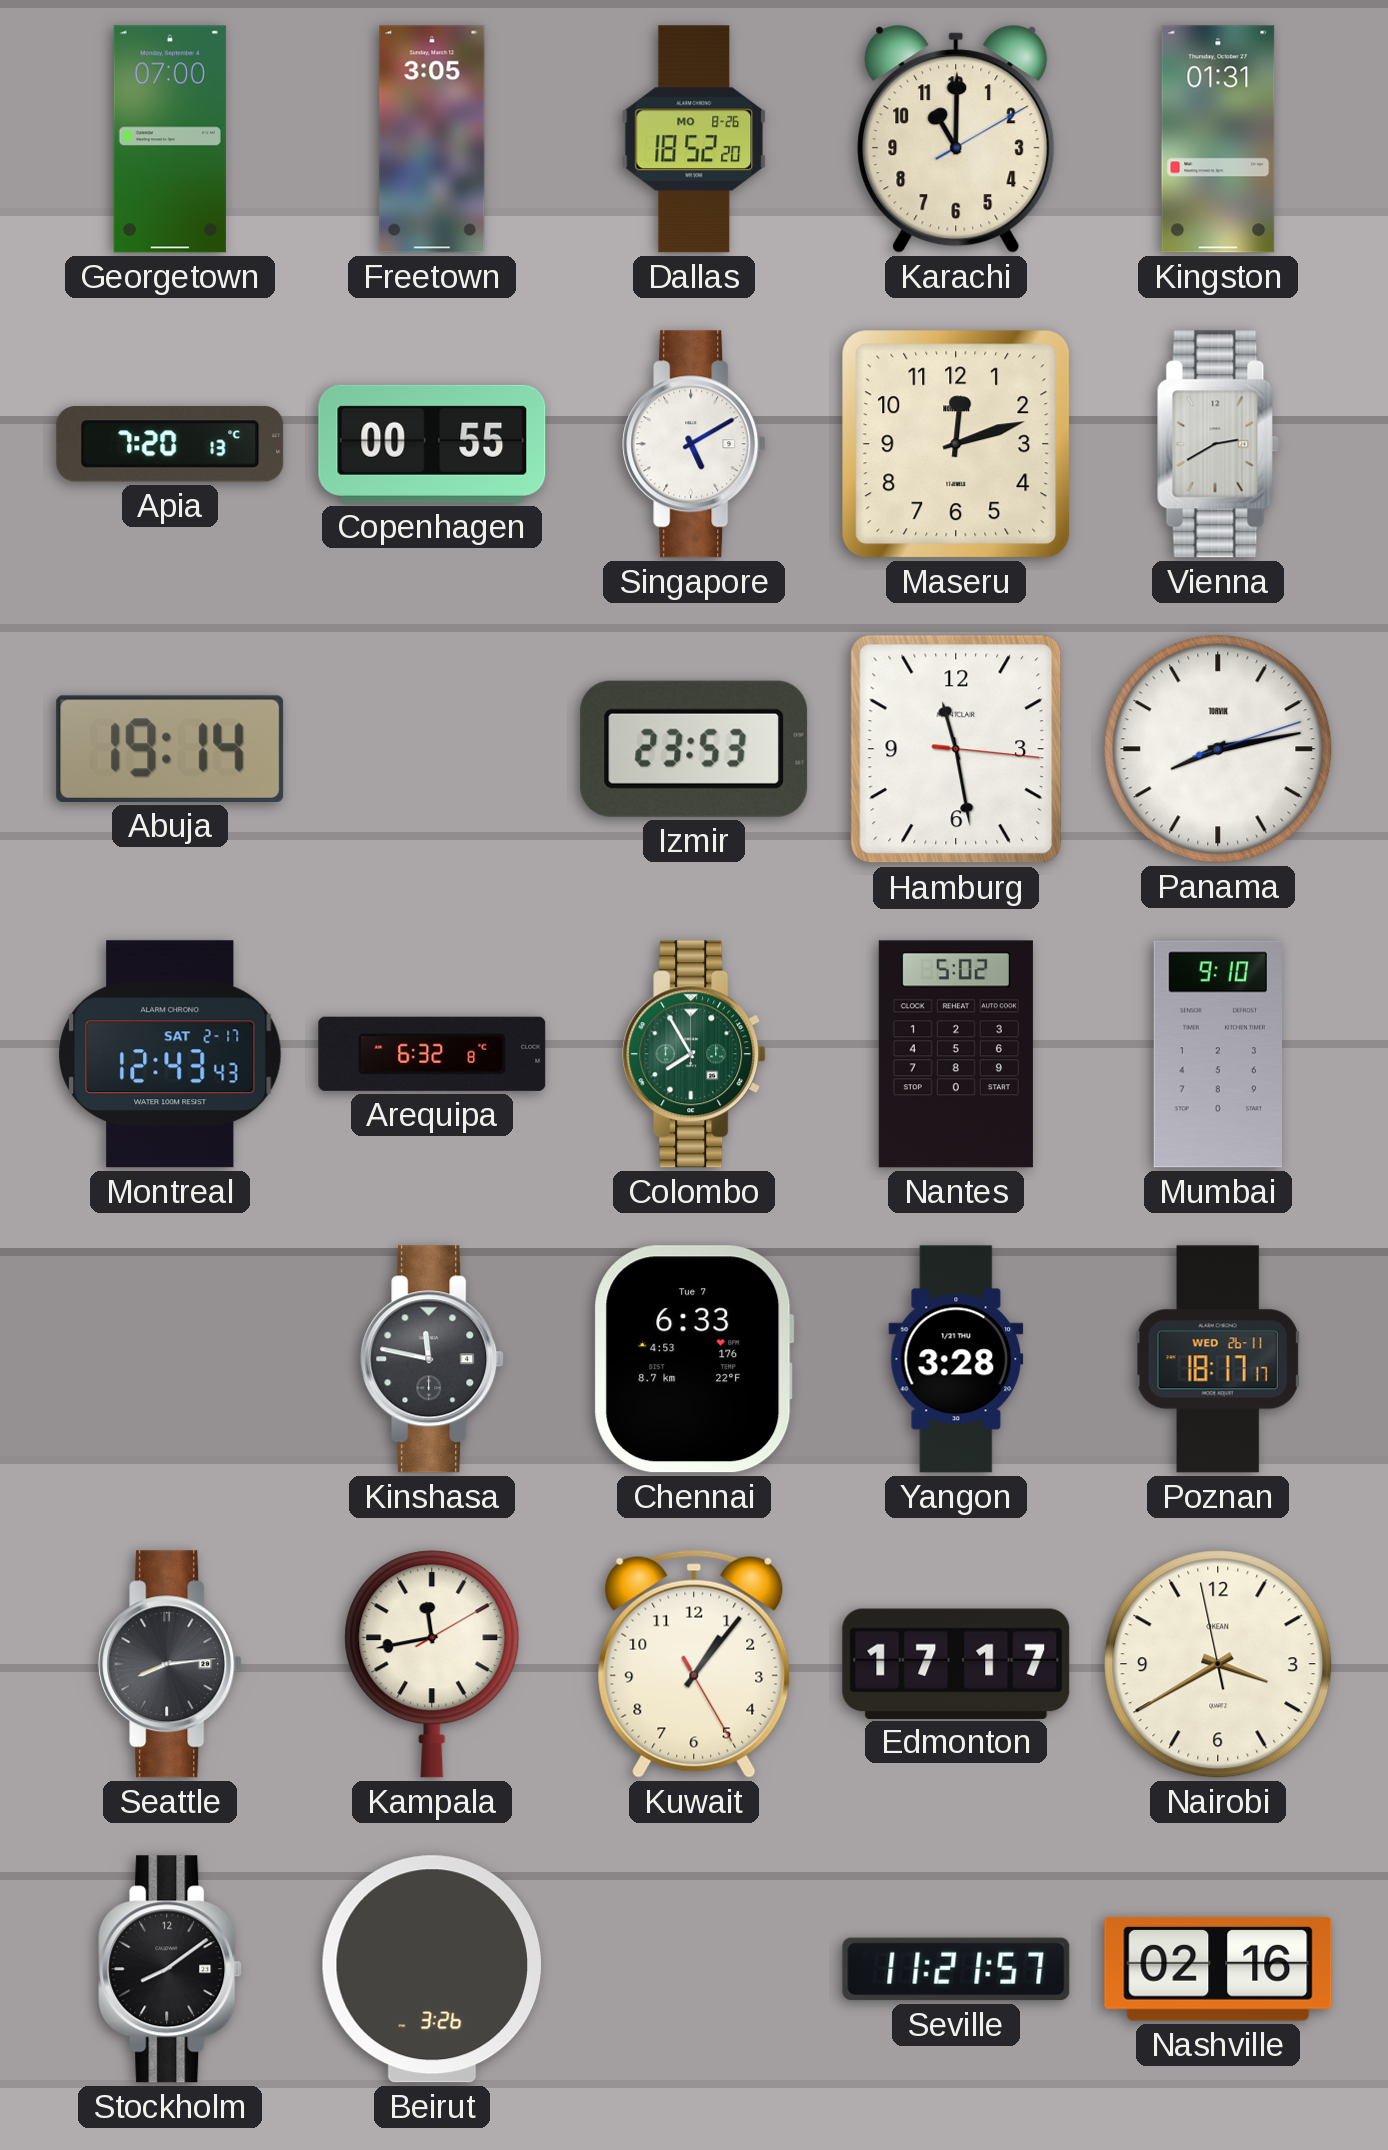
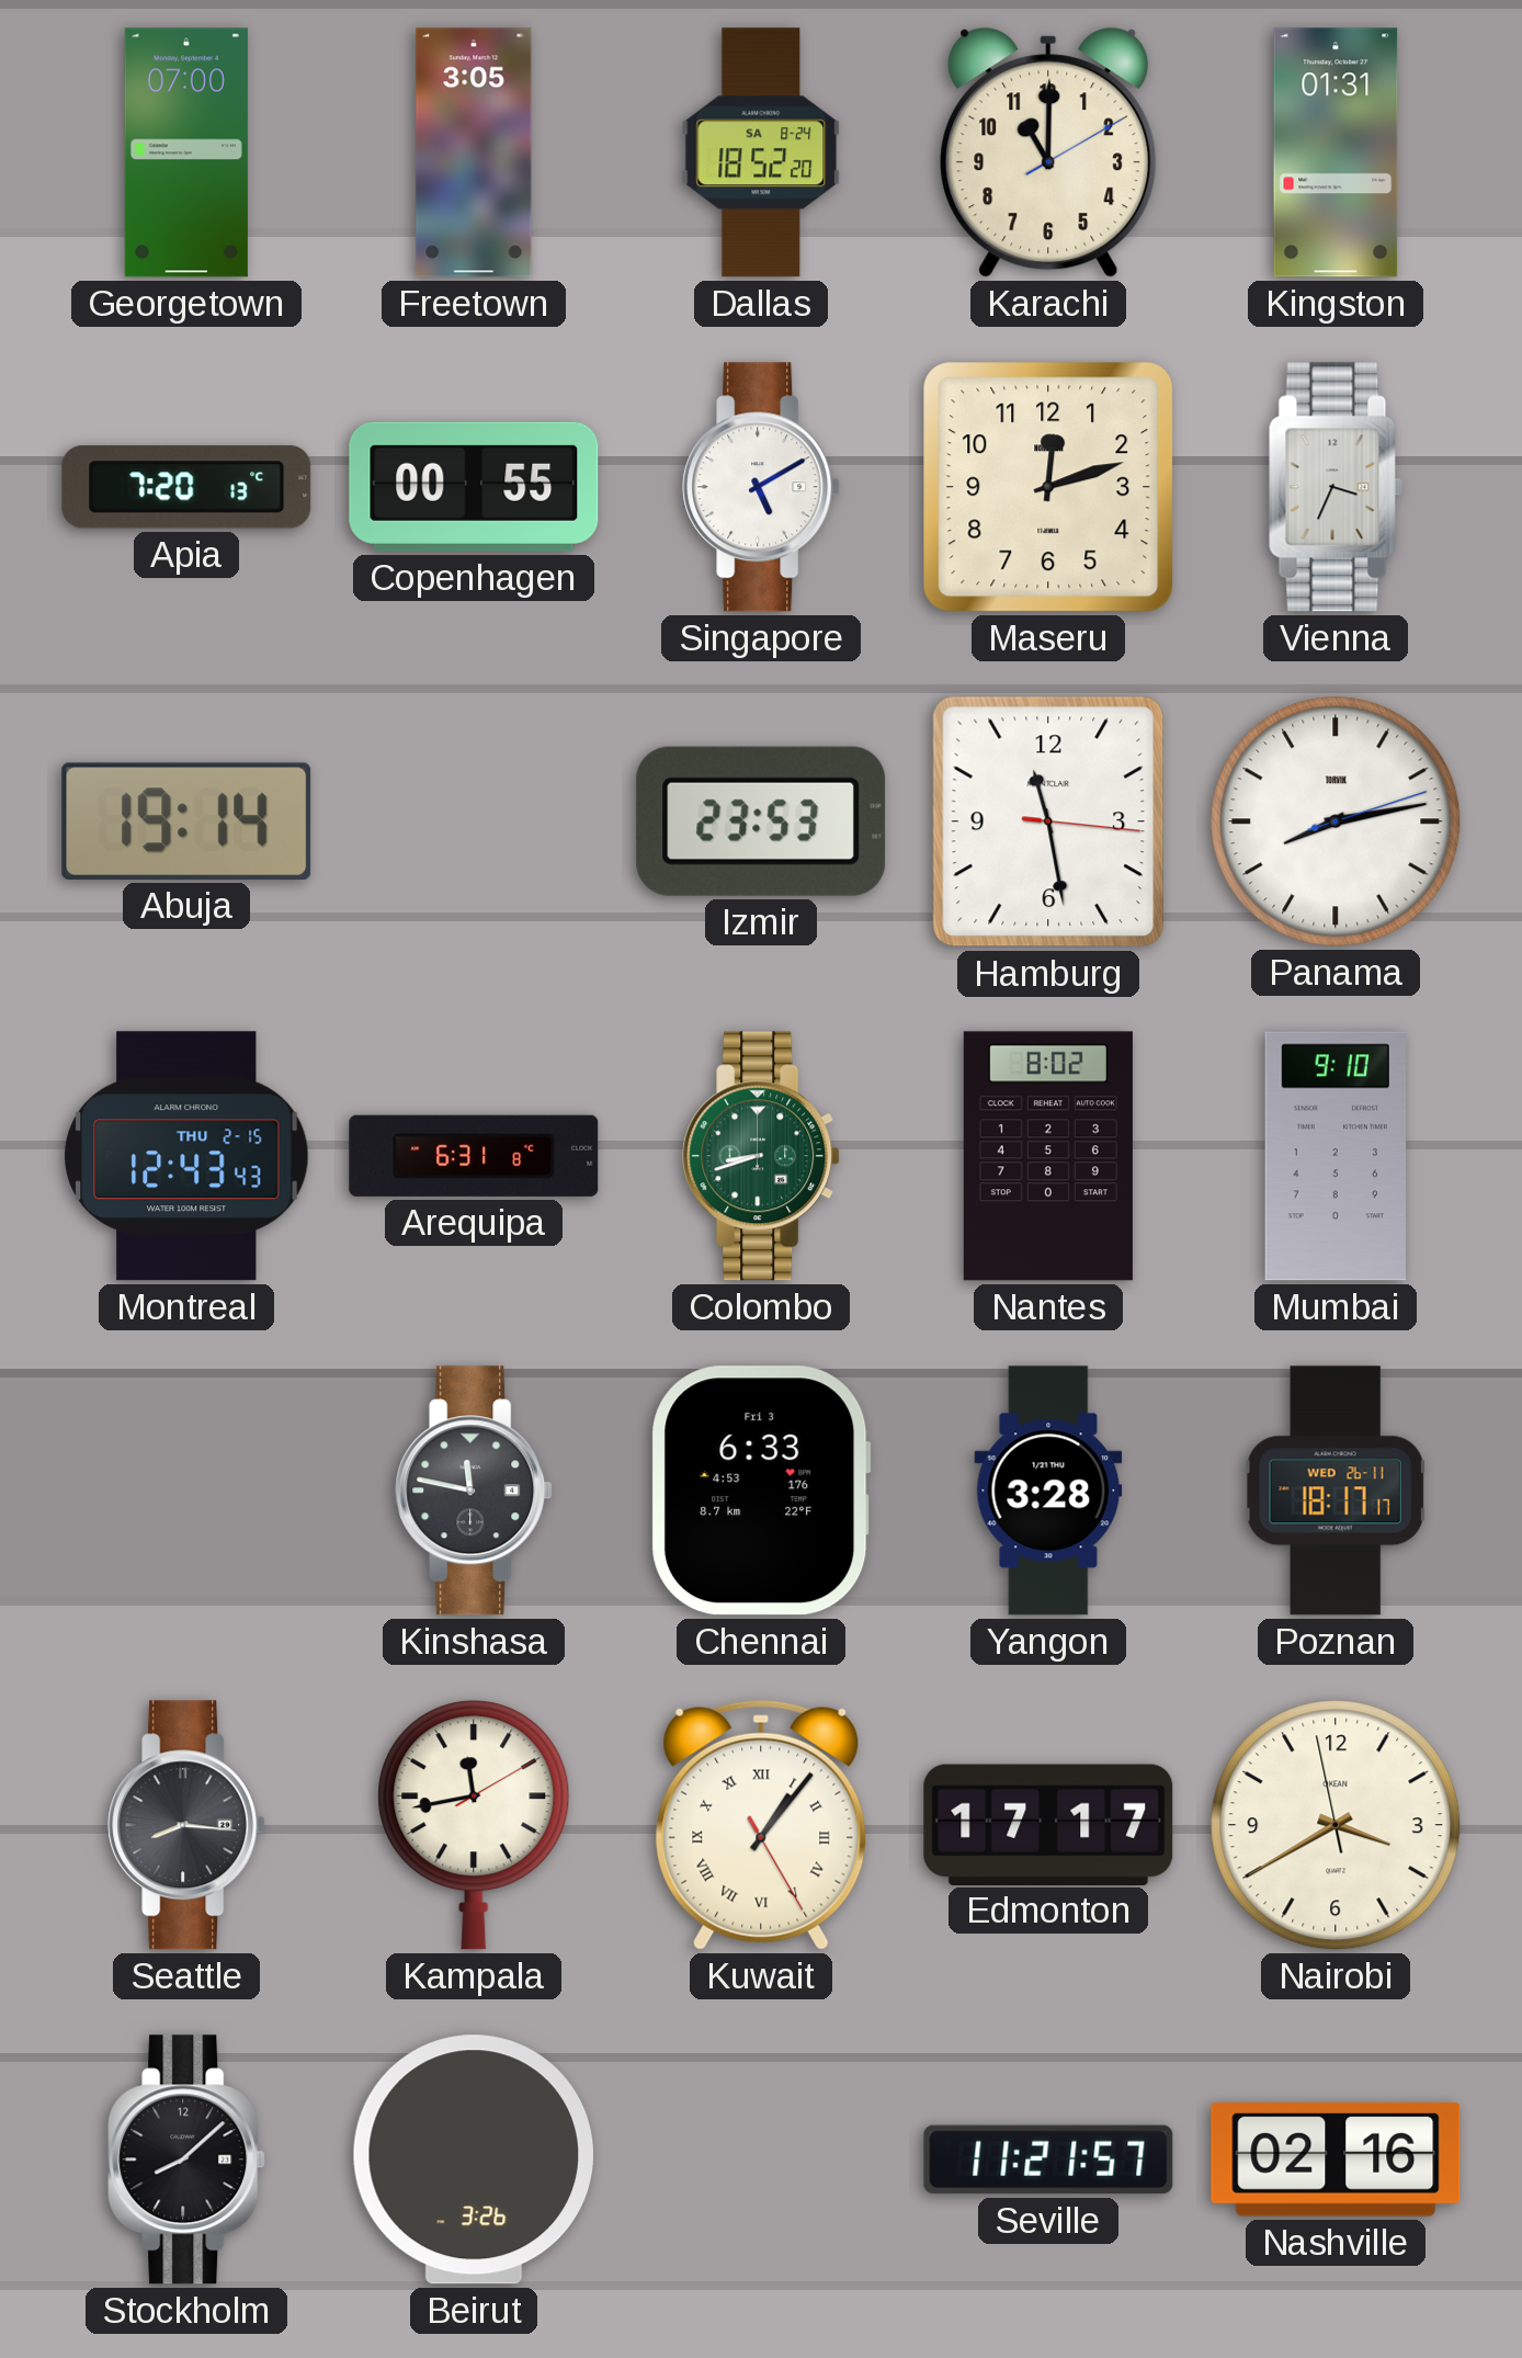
Dallas date: MO 8-26 -> SA 8-24
Vienna: 2:40 -> 3:34
Montreal date: SAT 2-17 -> THU 2-15
Arequipa: 6:32 -> 6:31
Colombo: 7:55 -> 8:42
Nantes: 5:02 -> 8:02
Chennai date: Tue 7 -> Fri 3
Seattle: 8:14 -> 8:16
Kuwait numerals: Arabic -> Roman
Stockholm: 8:09 -> 8:08
